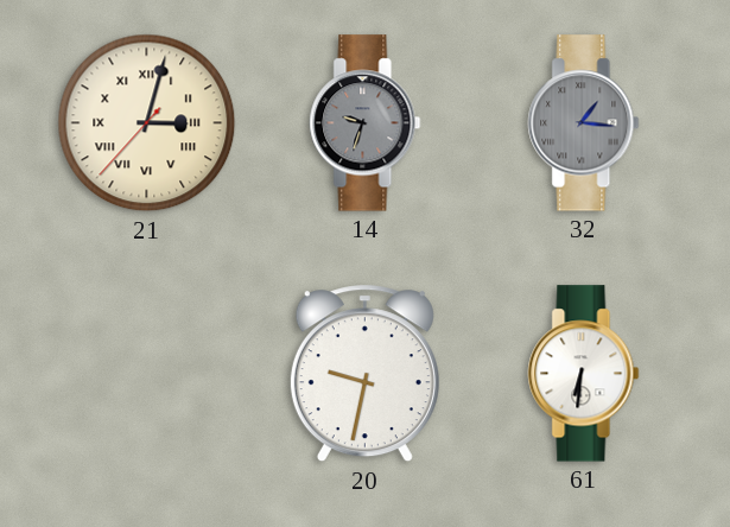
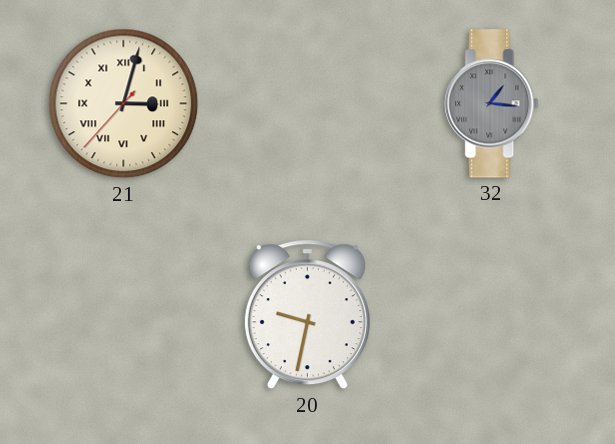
14: 9:33 -> none
61: 6:31 -> none
